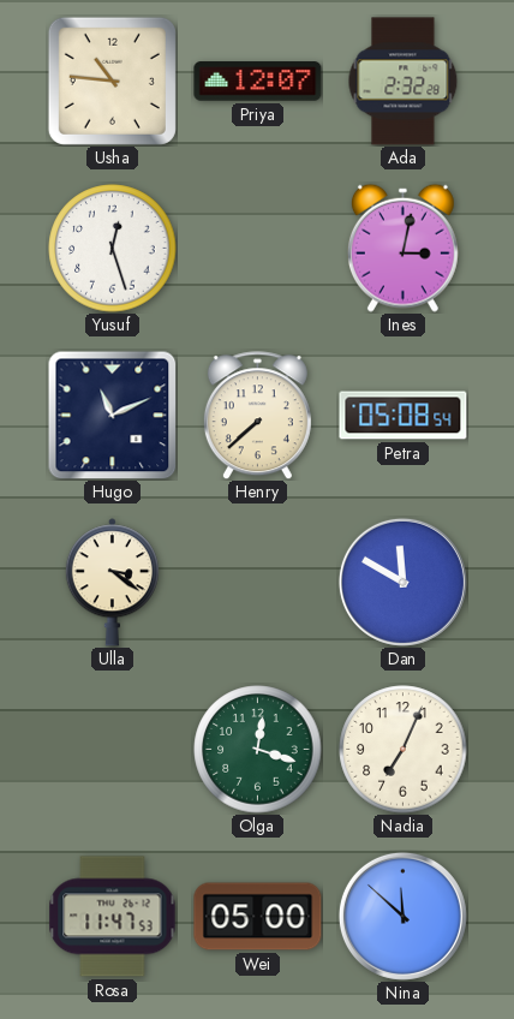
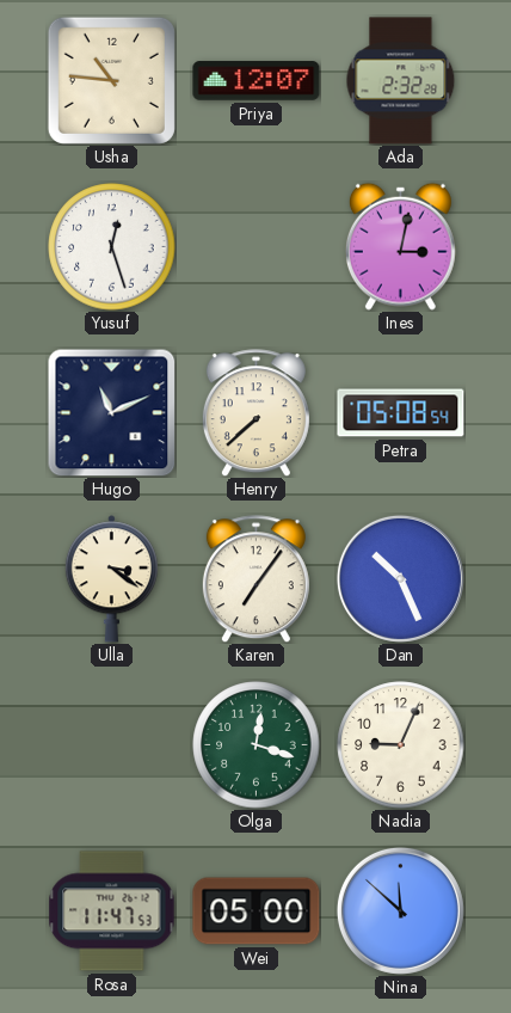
Karen: none -> 7:06
Dan: 11:50 -> 10:26
Nadia: 7:04 -> 9:04
